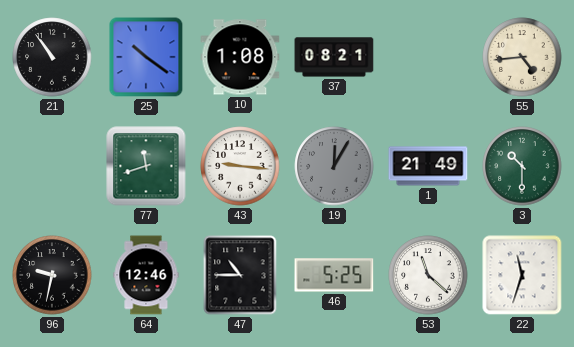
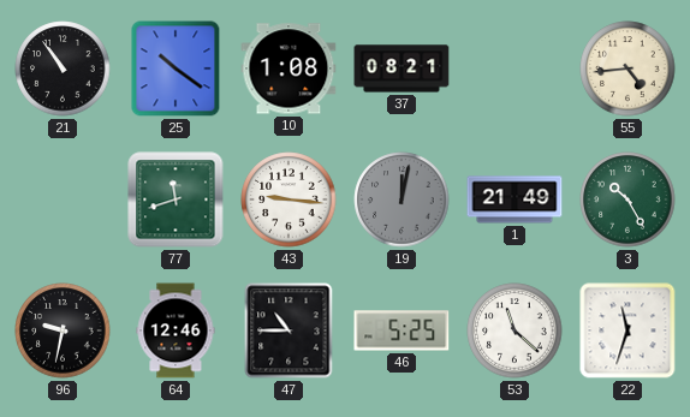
19: 12:05 -> 12:02
3: 10:30 -> 10:25
